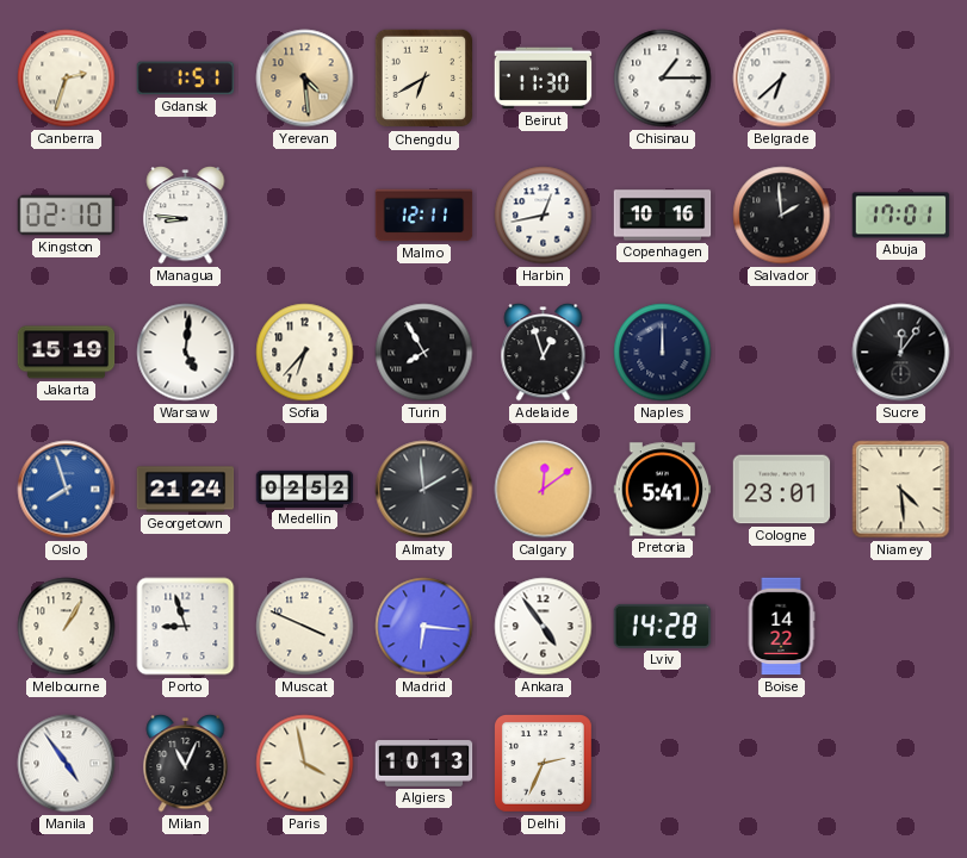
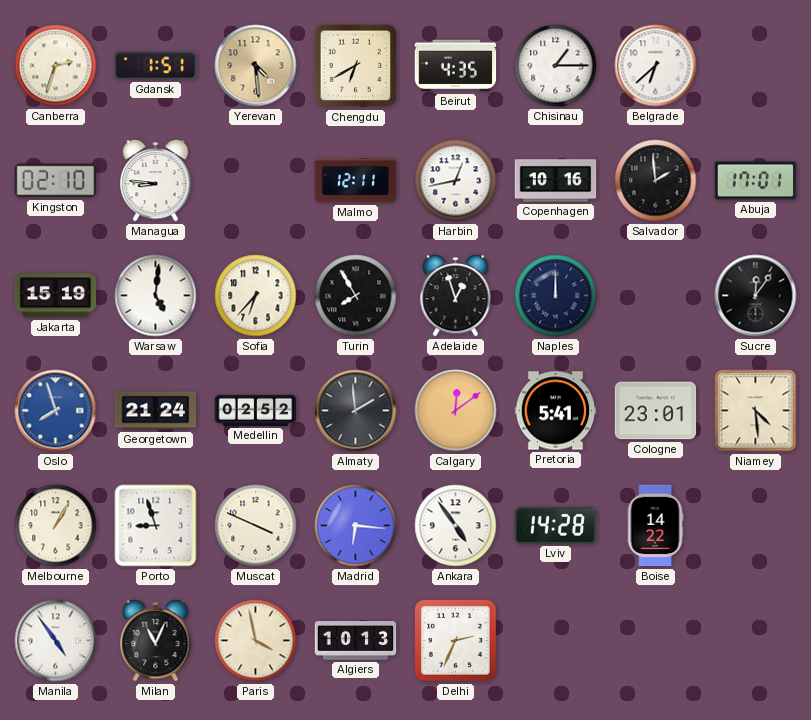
Beirut: 11:30 -> 4:35
